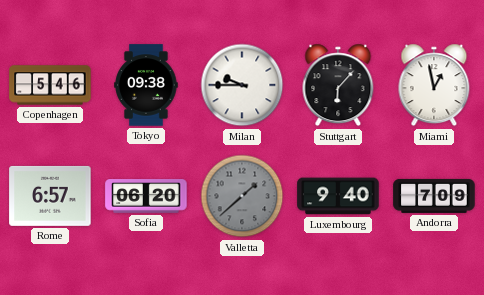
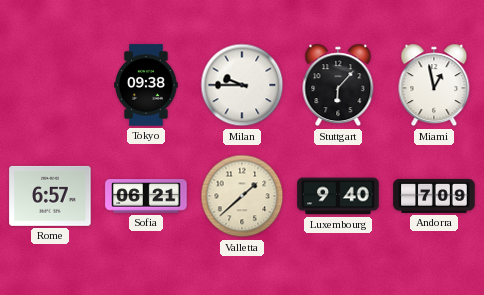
Copenhagen: 5:46 -> none
Sofia: 06:20 -> 06:21
Valletta dial: grey -> cream
